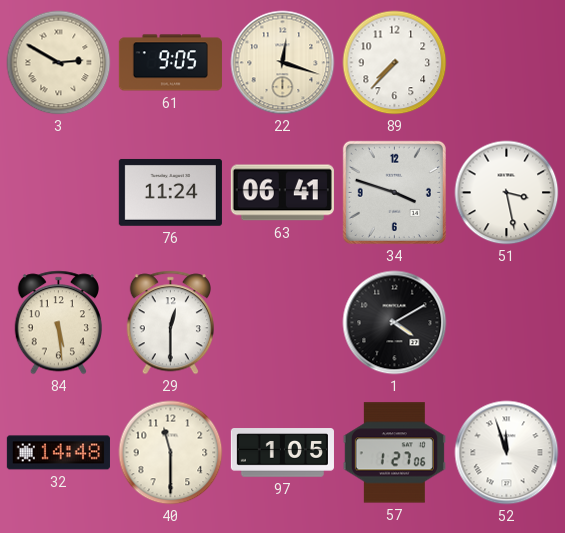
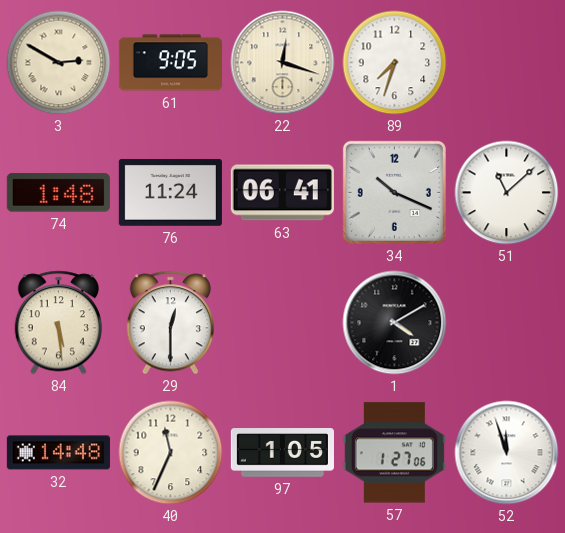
89: 7:37 -> 7:33
74: none -> 1:48
34: 3:48 -> 10:19
51: 3:28 -> 11:08
40: 11:30 -> 11:34
